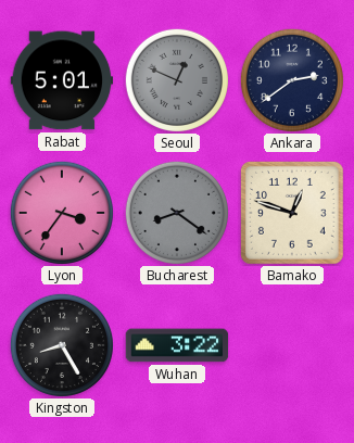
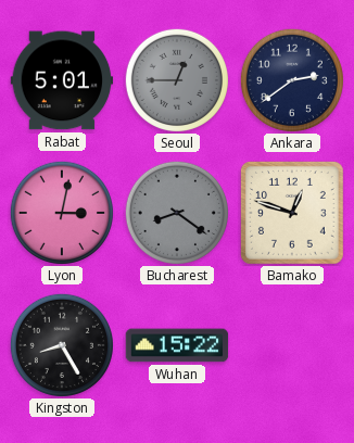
Seoul: 12:49 -> 12:45
Lyon: 3:36 -> 3:02
Wuhan: 3:22 -> 15:22
